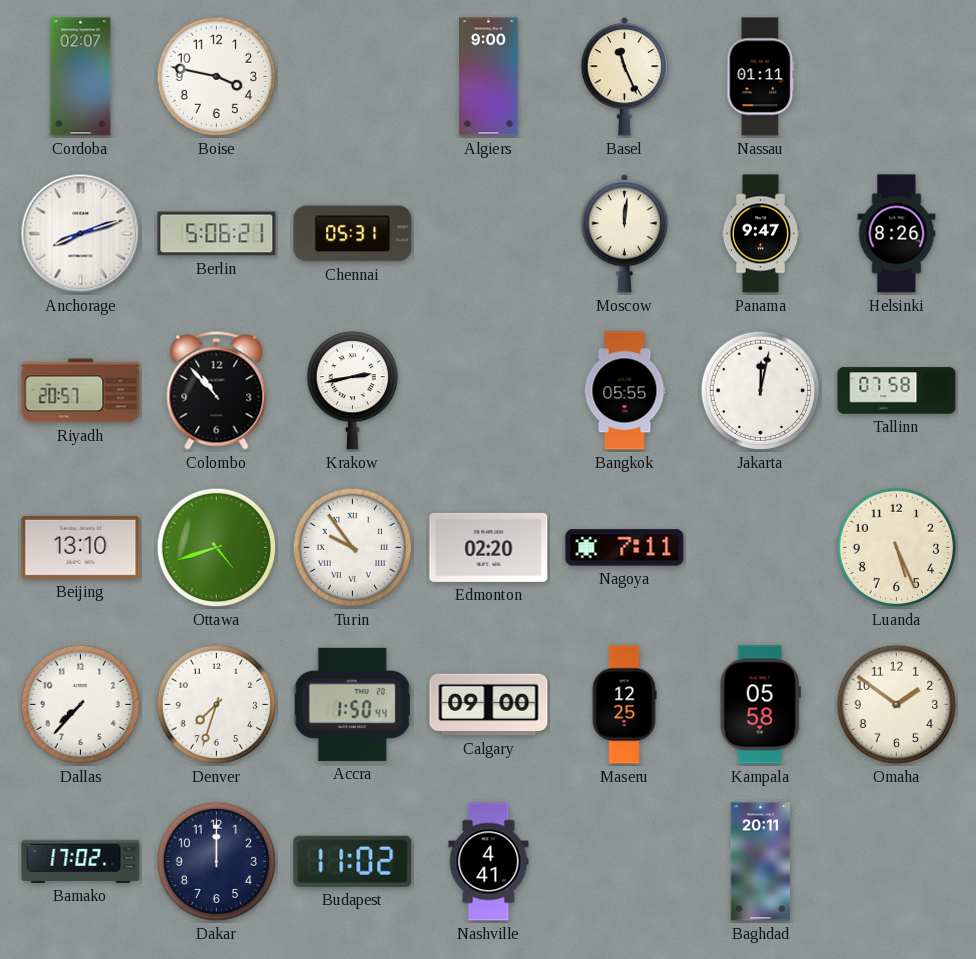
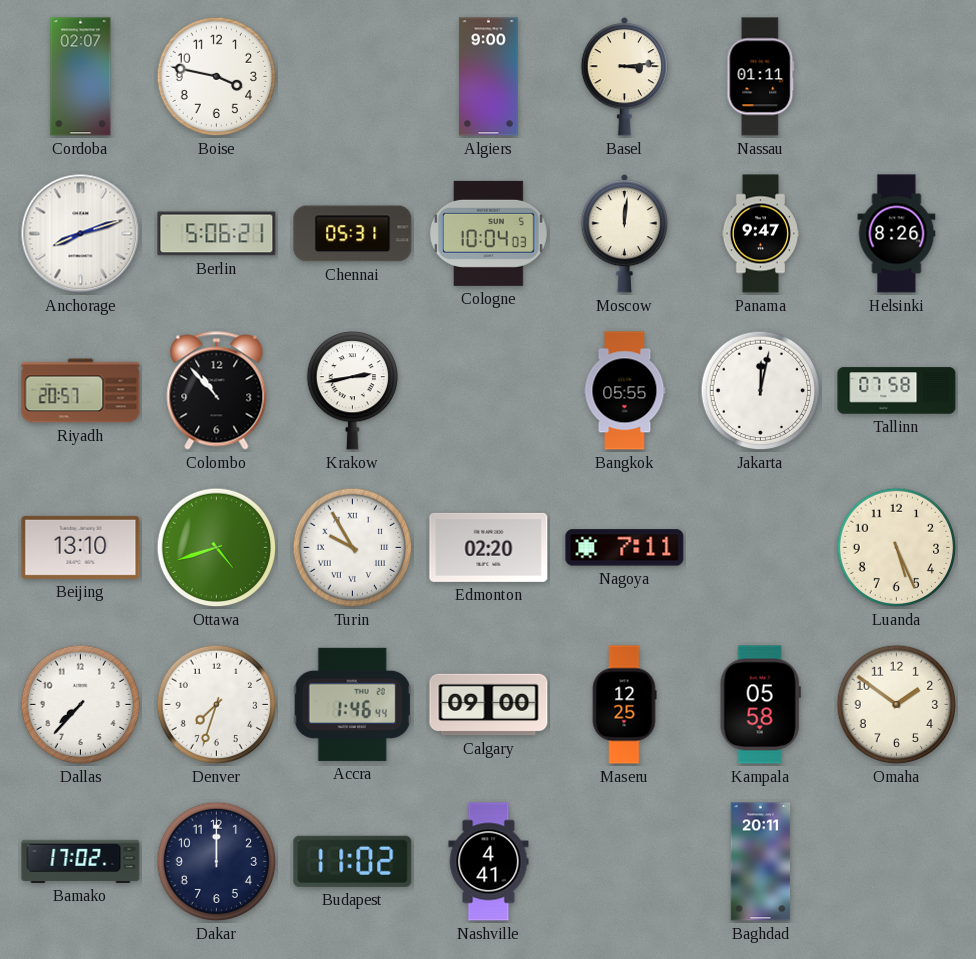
Basel: 11:26 -> 3:14
Cologne: none -> 10:04
Turin: 9:54 -> 9:55
Accra: 1:50 -> 1:46
